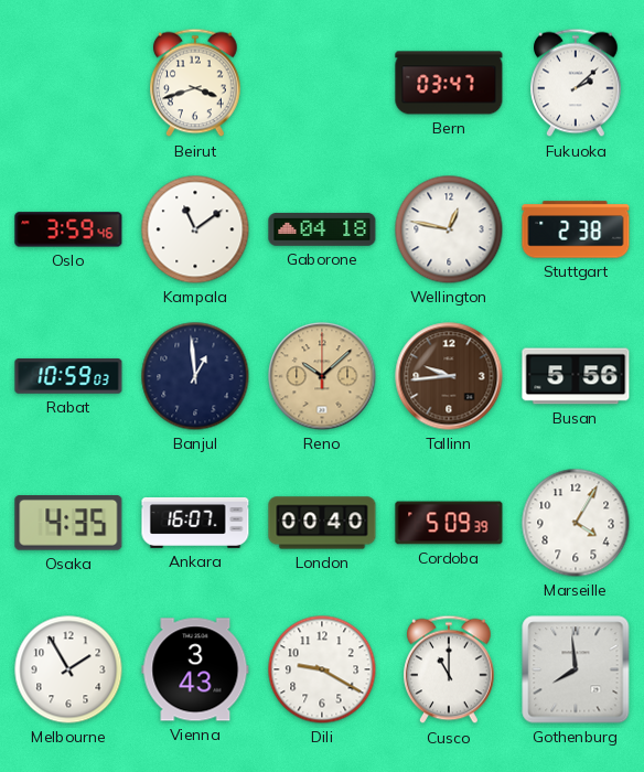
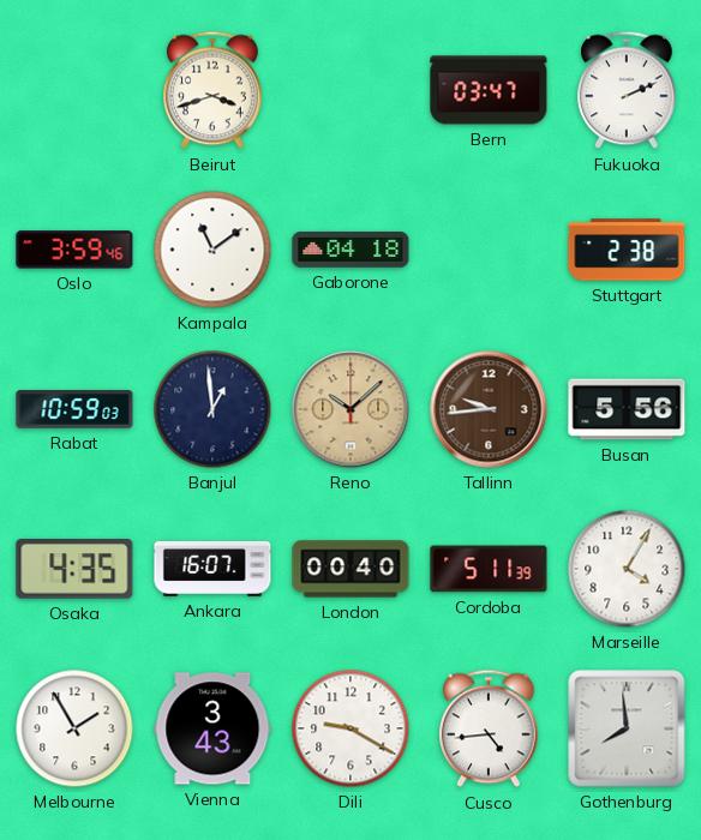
Fukuoka: 2:08 -> 2:11
Wellington: 12:47 -> none
Cordoba: 5:09 -> 5:11
Cusco: 11:00 -> 4:44
